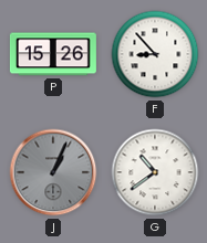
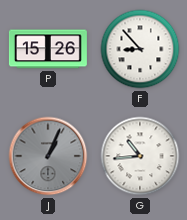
G: 10:39 -> 10:44
